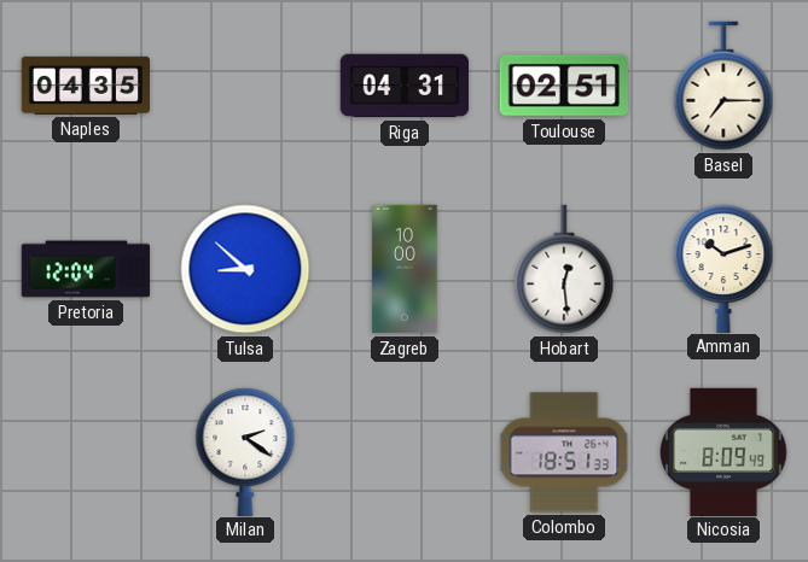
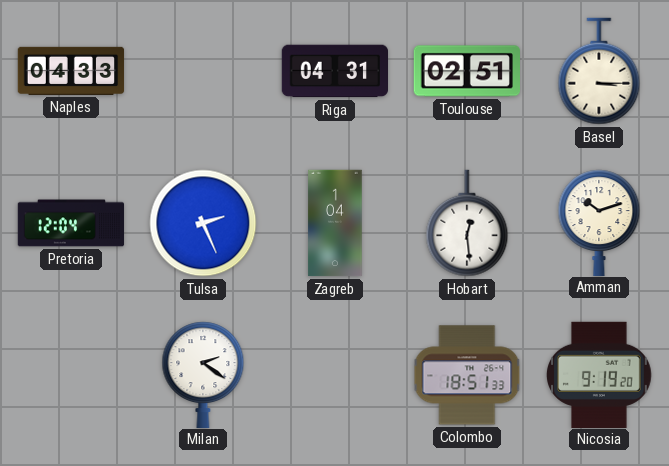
Naples: 04:35 -> 04:33
Basel: 7:15 -> 3:15
Tulsa: 8:52 -> 2:26
Zagreb: 10:00 -> 1:04
Nicosia: 8:09 -> 9:19
